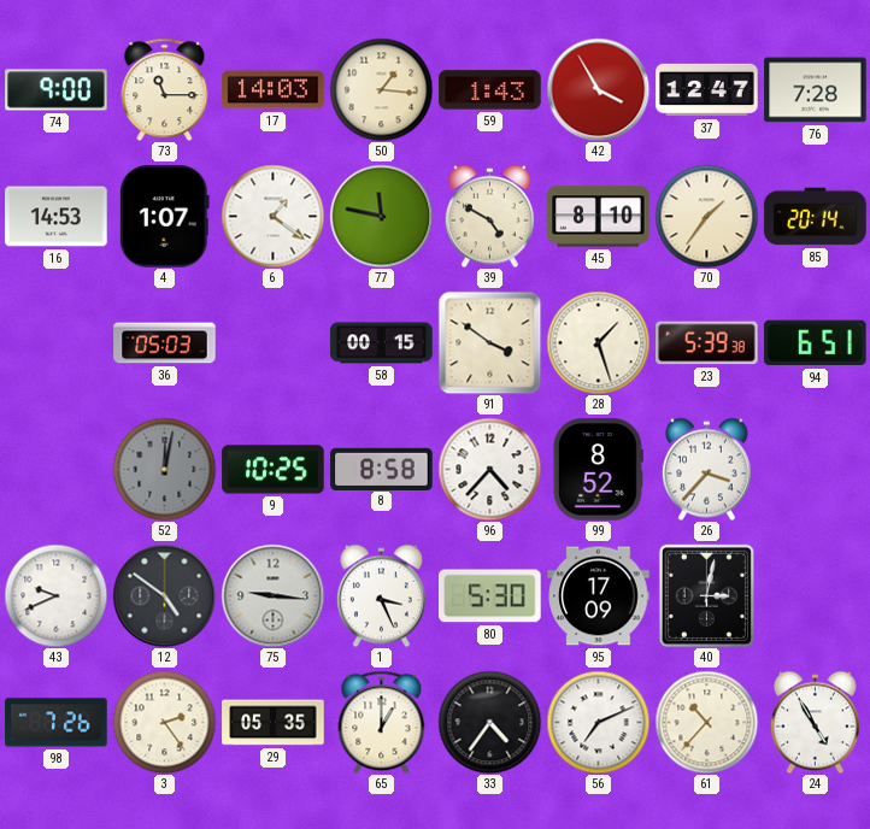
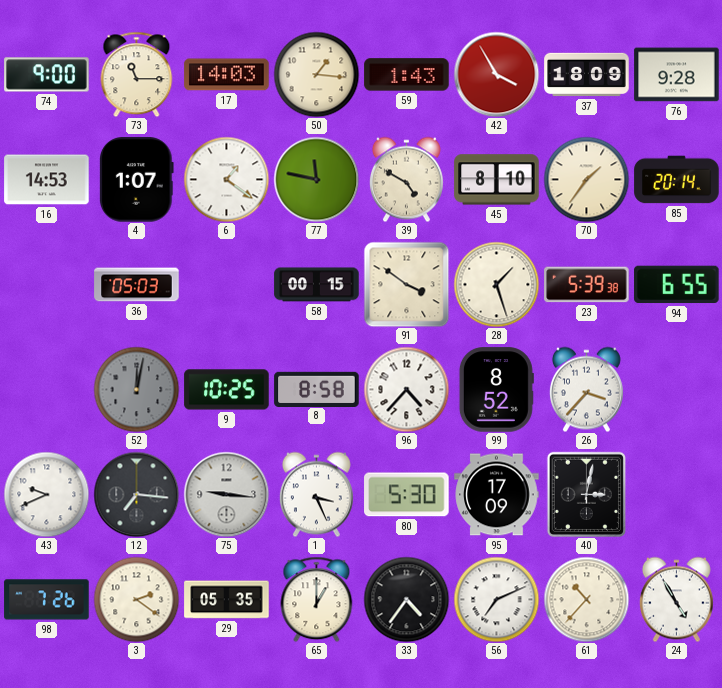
37: 12:47 -> 18:09
76: 7:28 -> 9:28
94: 6:51 -> 6:55
12: 4:51 -> 7:16
3: 2:24 -> 2:21
